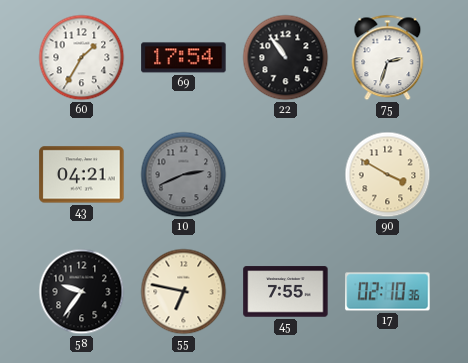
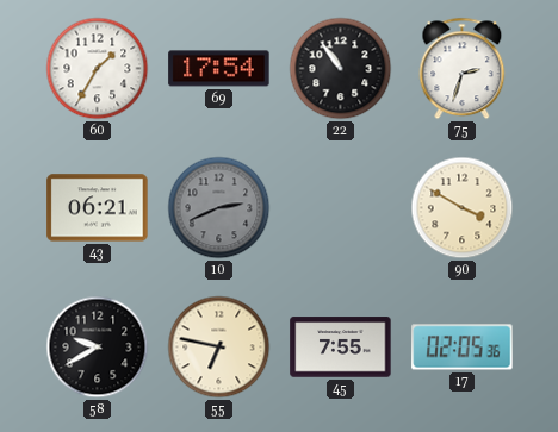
43: 04:21 -> 06:21
58: 9:36 -> 9:40
17: 02:10 -> 02:05
